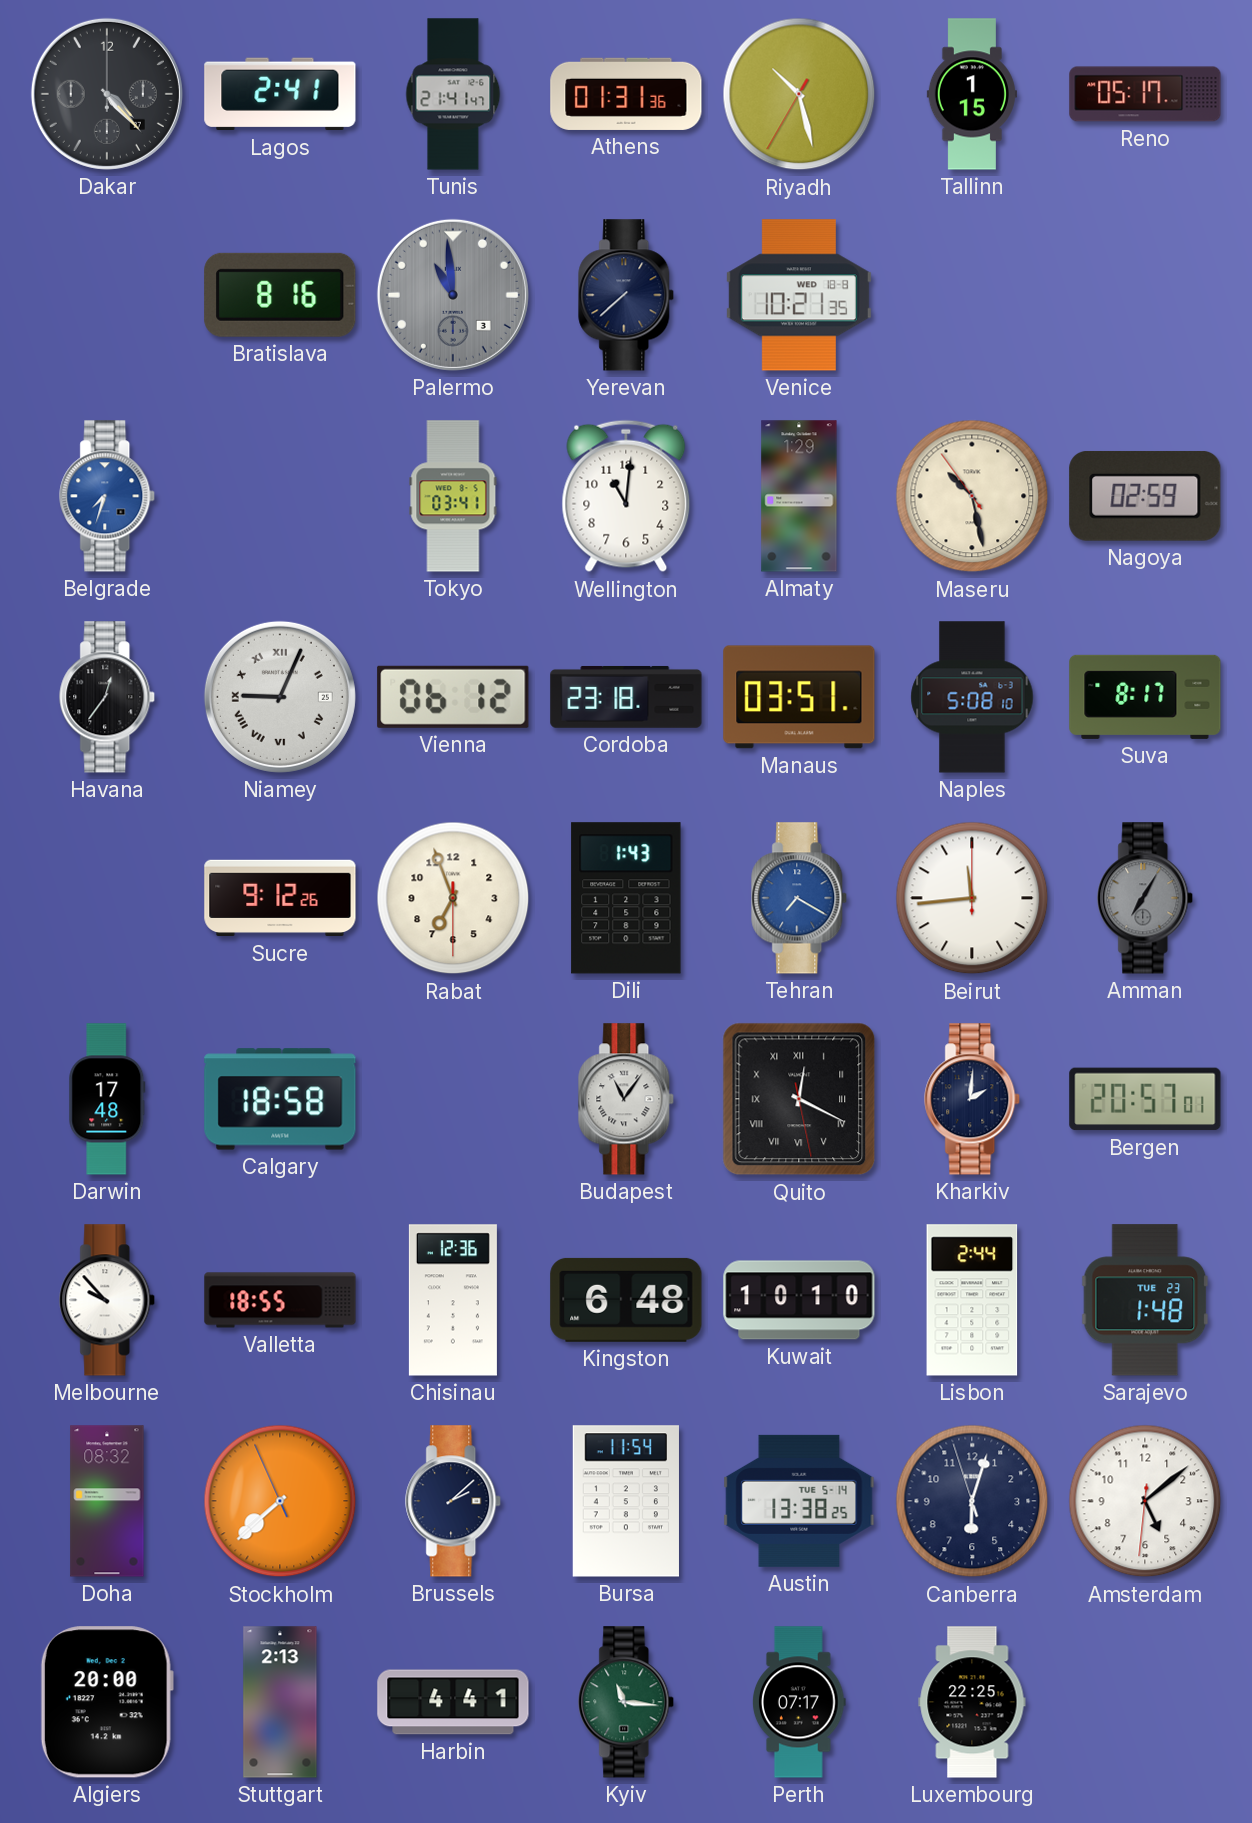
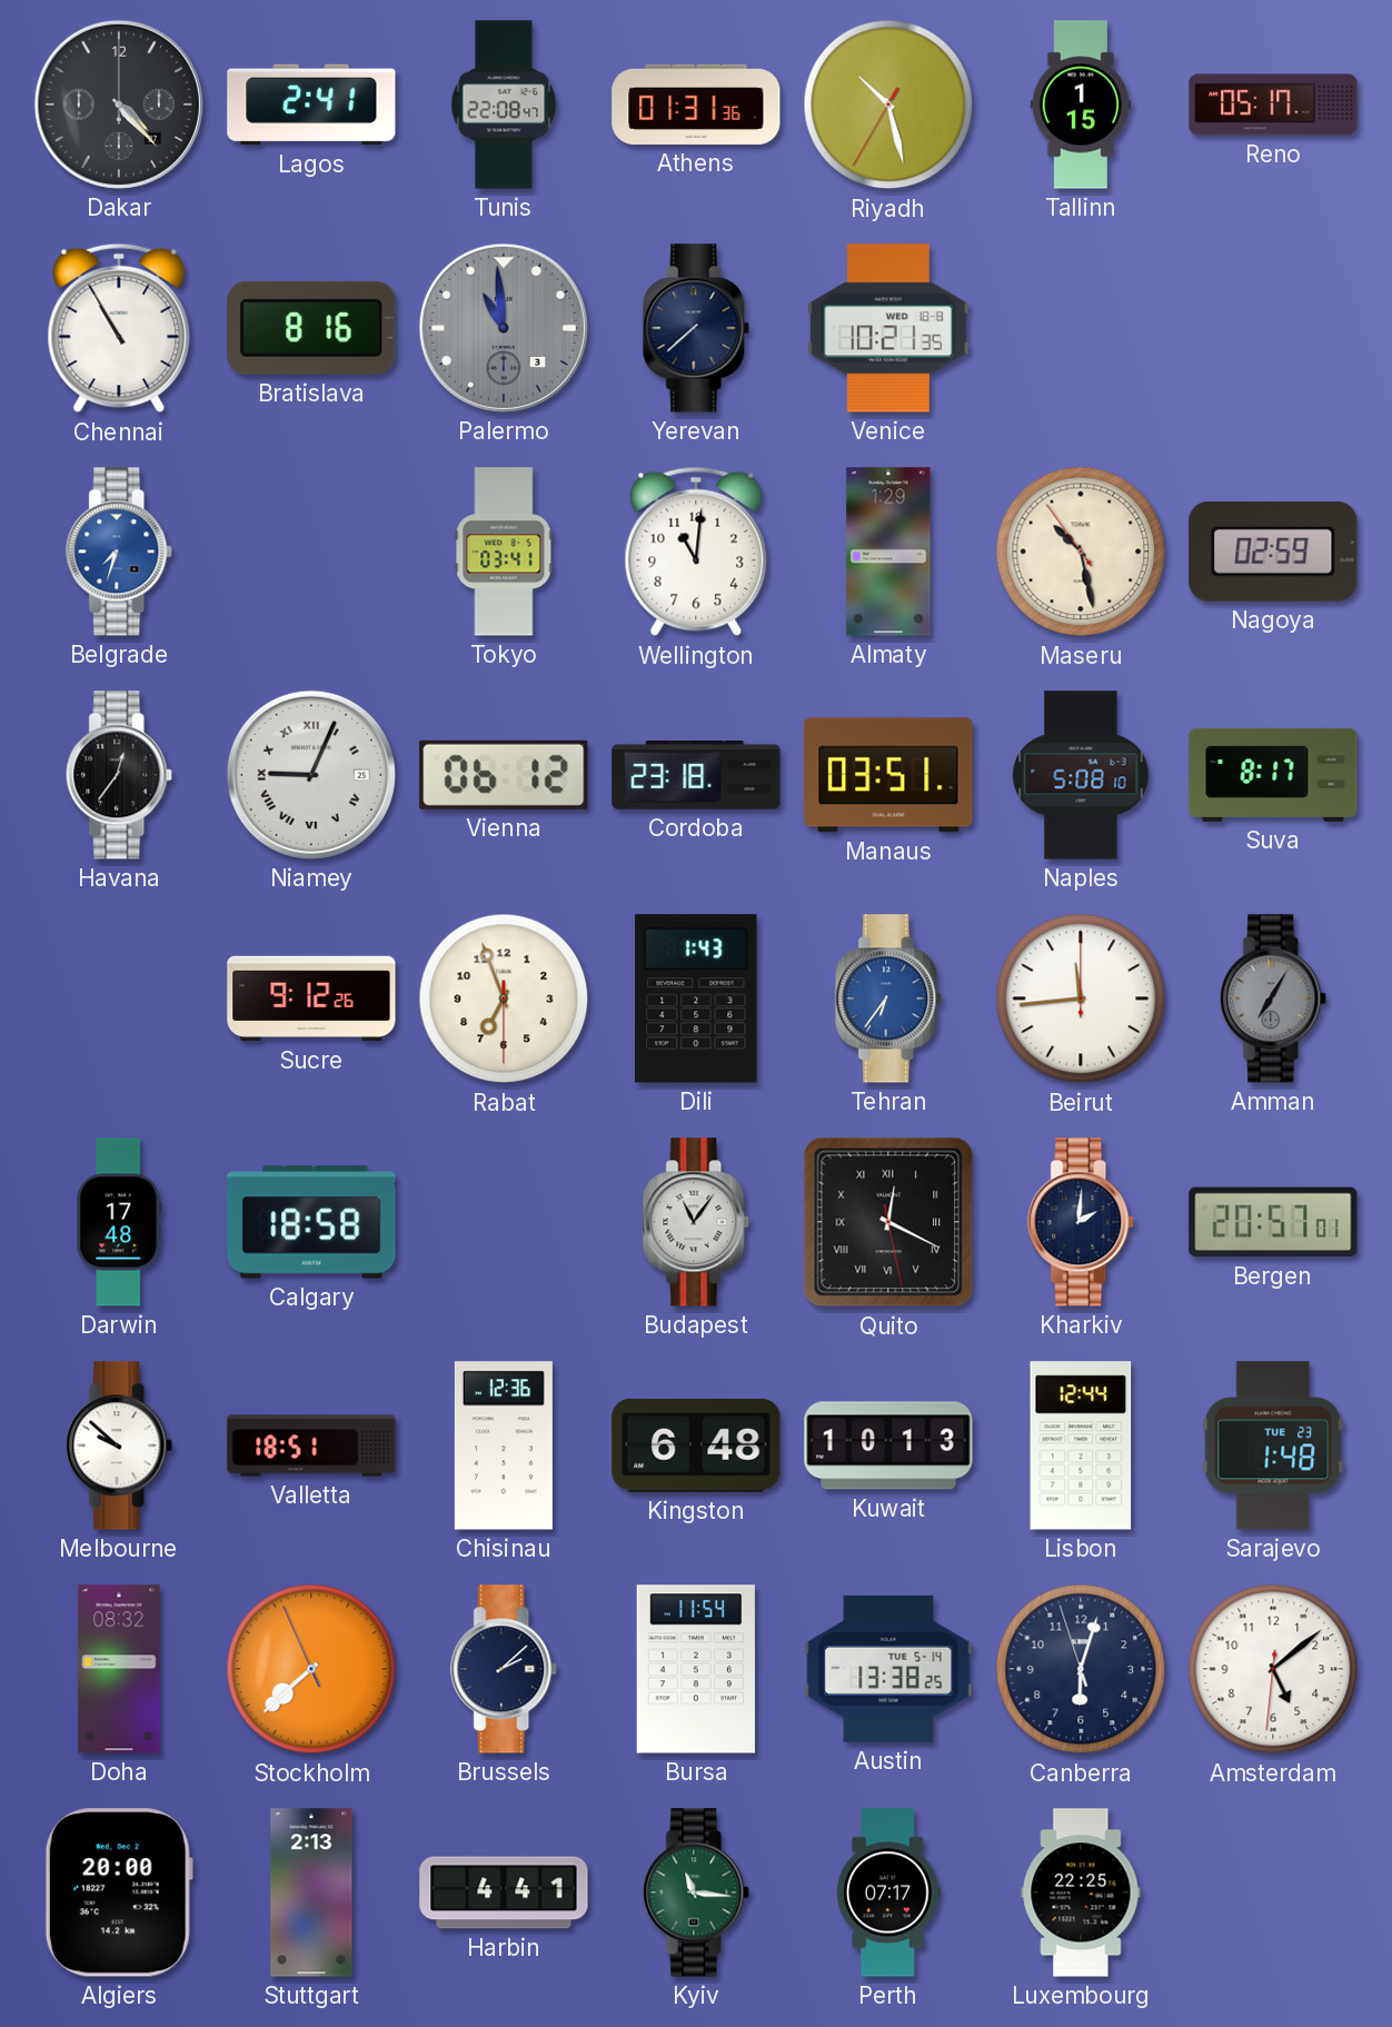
Tunis: 21:41 -> 22:08
Chennai: none -> 10:55
Tehran: 7:20 -> 6:36
Melbourne: 9:53 -> 9:52
Valletta: 18:55 -> 18:51
Kuwait: 10:10 -> 10:13
Lisbon: 2:44 -> 12:44
